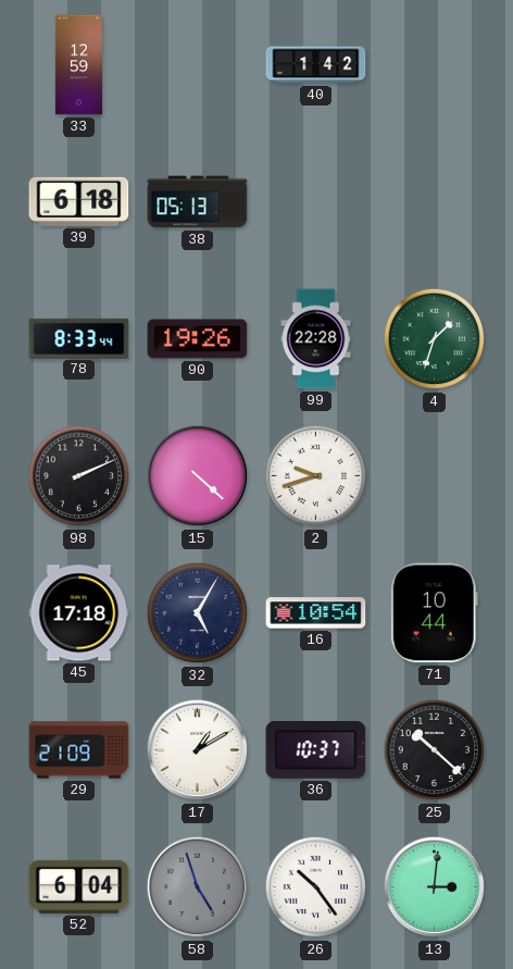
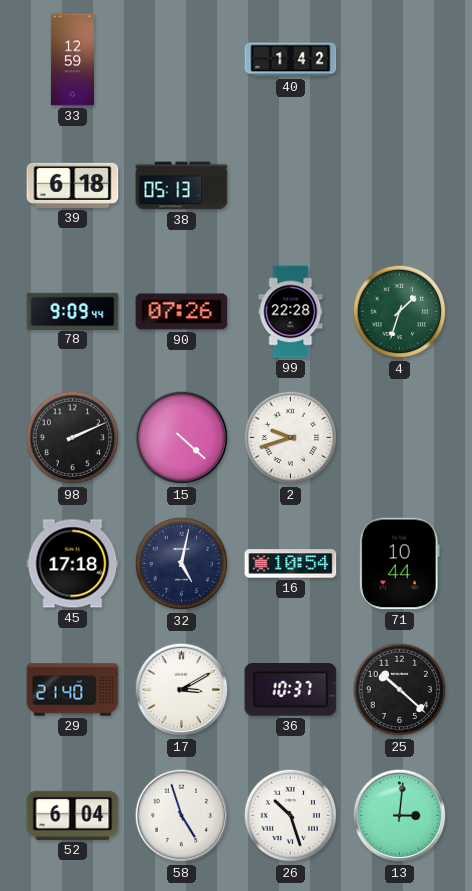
78: 8:33 -> 9:09
90: 19:26 -> 07:26
32: 5:05 -> 5:02
29: 21:09 -> 21:40
17: 1:10 -> 3:10
58 dial: grey -> white
26: 10:24 -> 10:27
